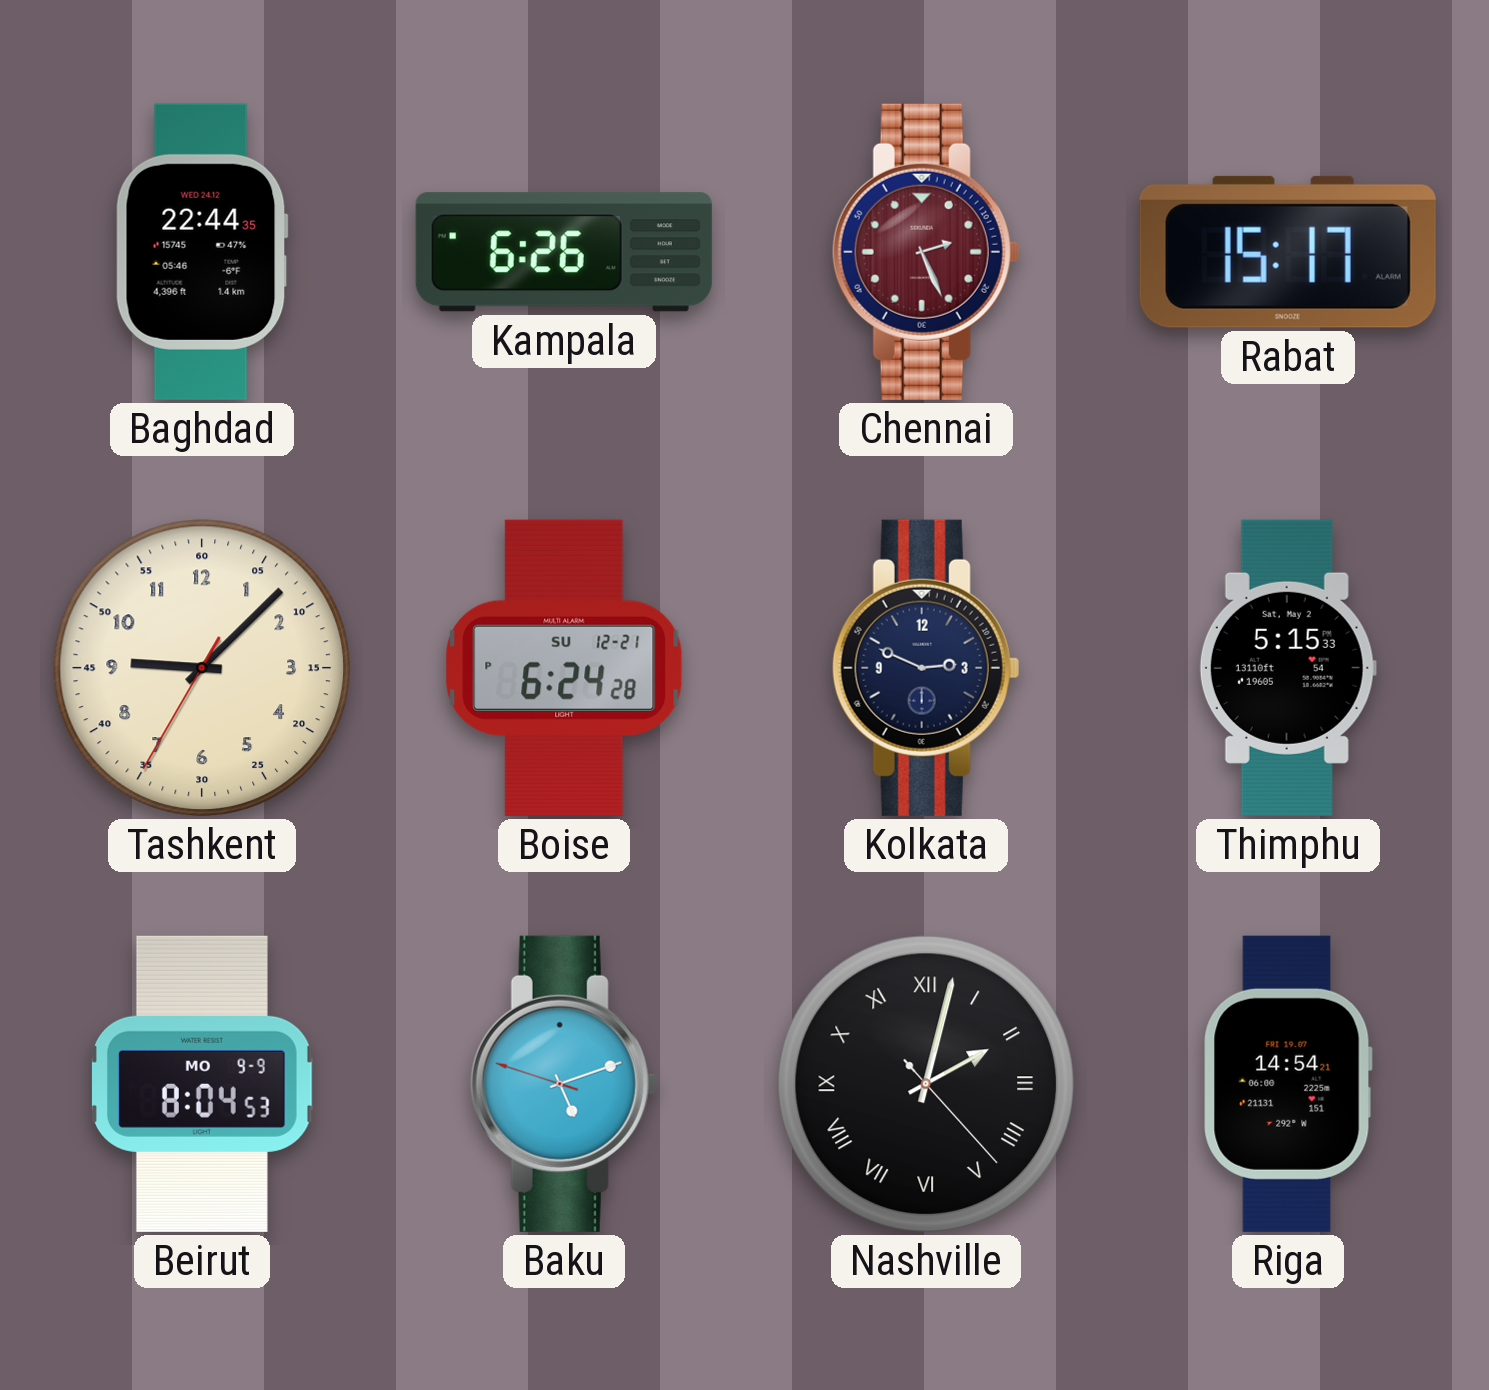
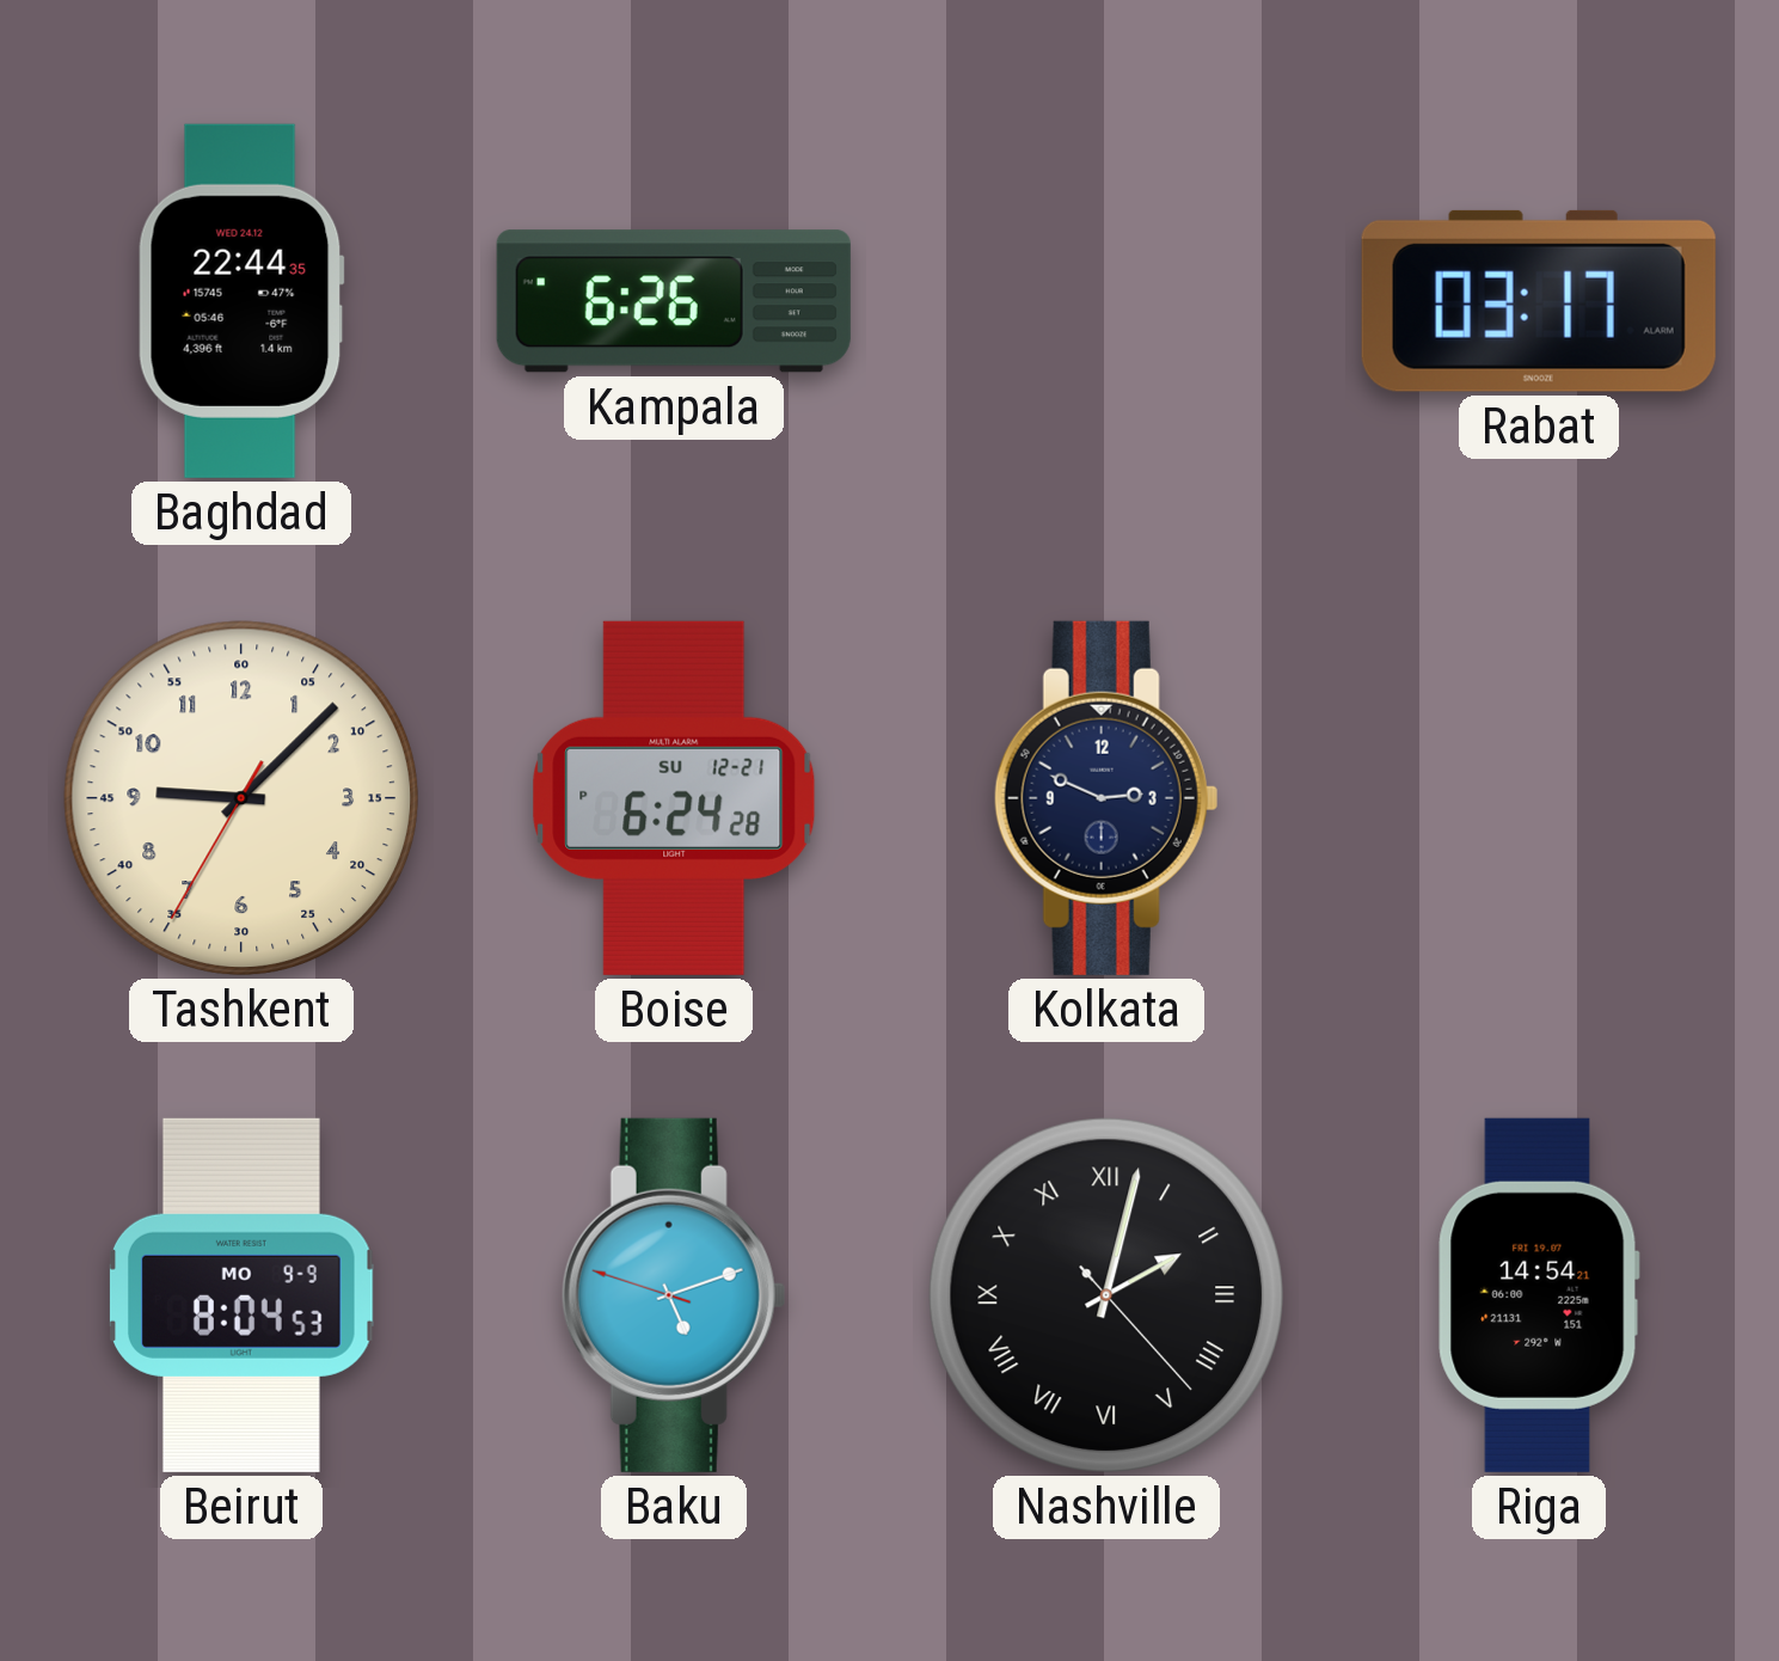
Chennai: 2:26 -> none
Rabat: 15:17 -> 03:17
Thimphu: 5:15 -> none
